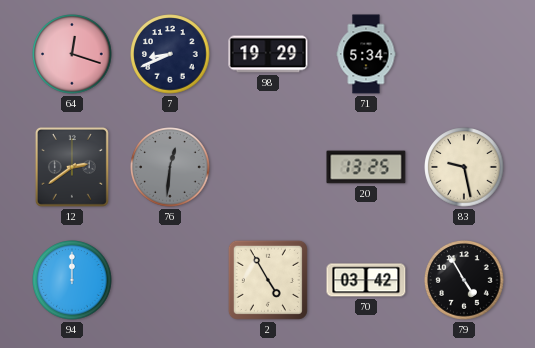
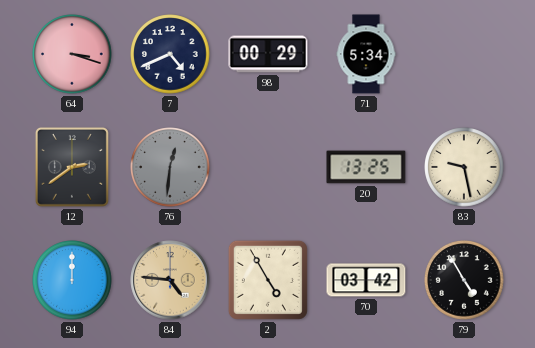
64: 12:18 -> 3:18
7: 8:41 -> 4:41
98: 19:29 -> 00:29
84: none -> 4:46
